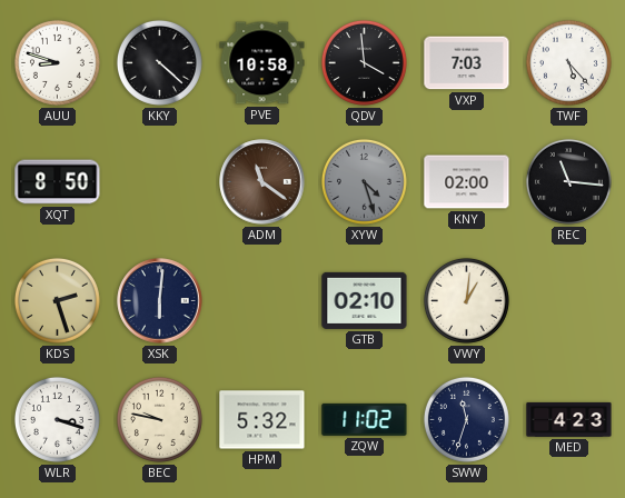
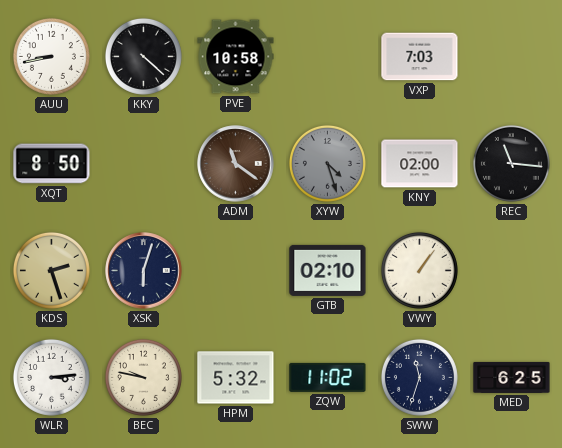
AUU: 8:48 -> 8:43
QDV: 3:59 -> none
TWF: 5:23 -> none
XSK: 6:01 -> 6:03
VWY: 1:01 -> 1:06
WLR: 3:18 -> 3:14
MED: 4:23 -> 6:25
